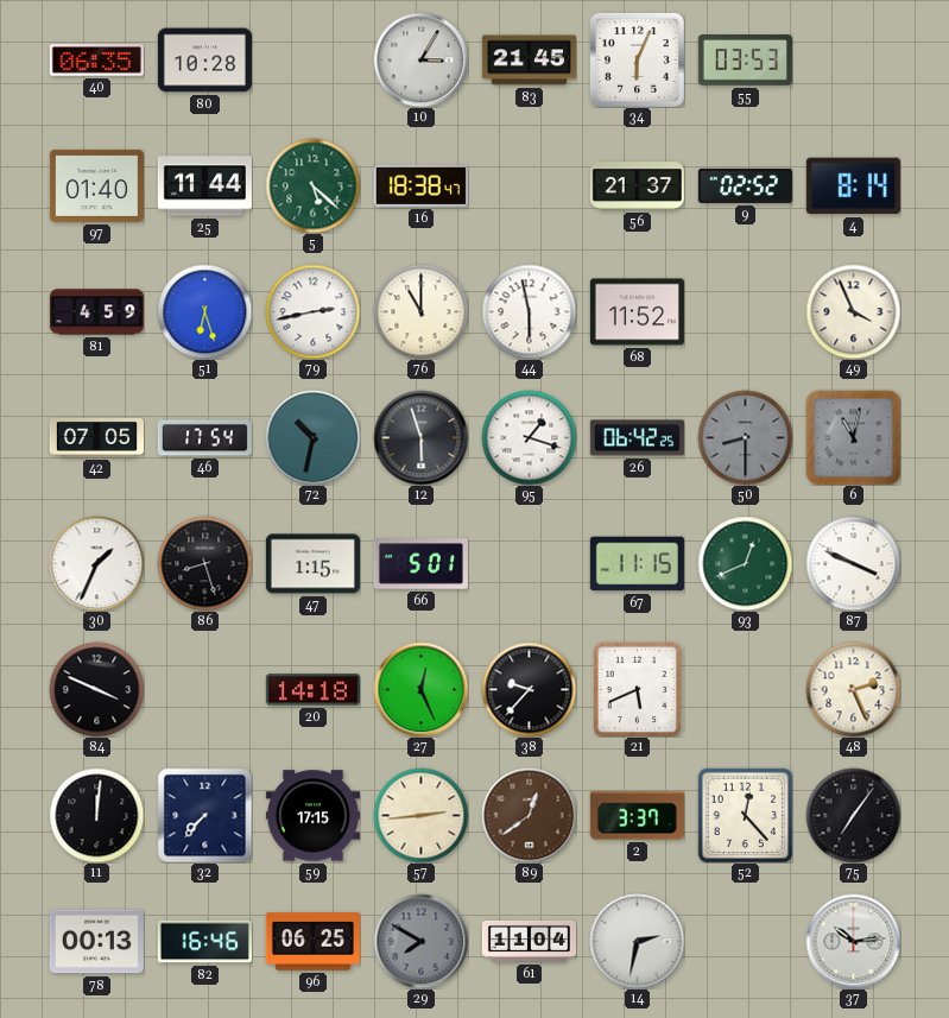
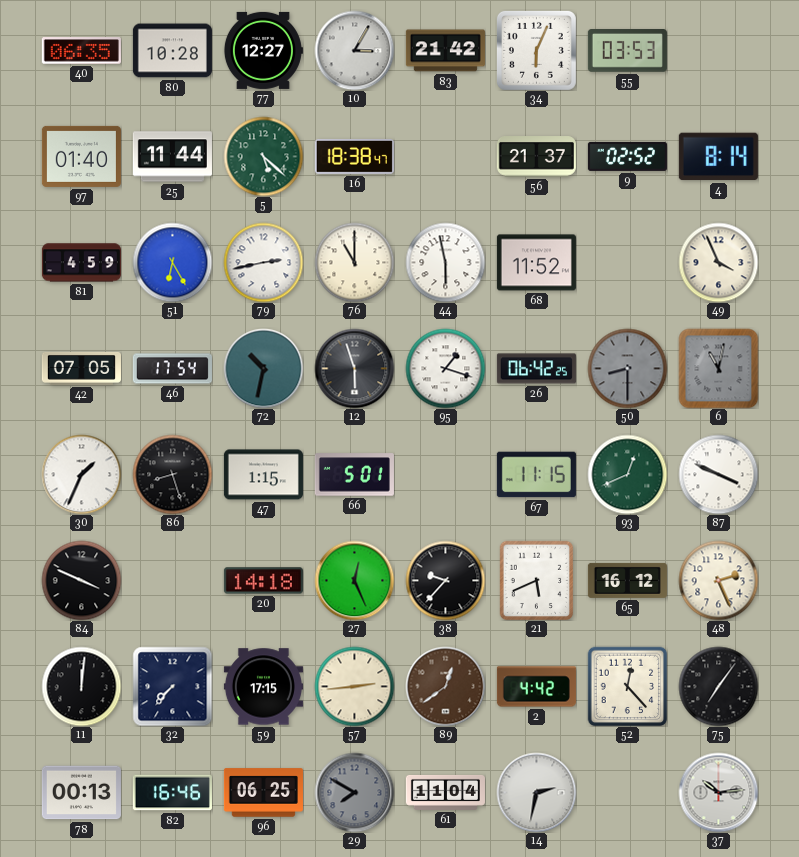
77: none -> 12:27
83: 21:45 -> 21:42
51: 6:27 -> 6:25
65: none -> 16:12
2: 3:37 -> 4:42
